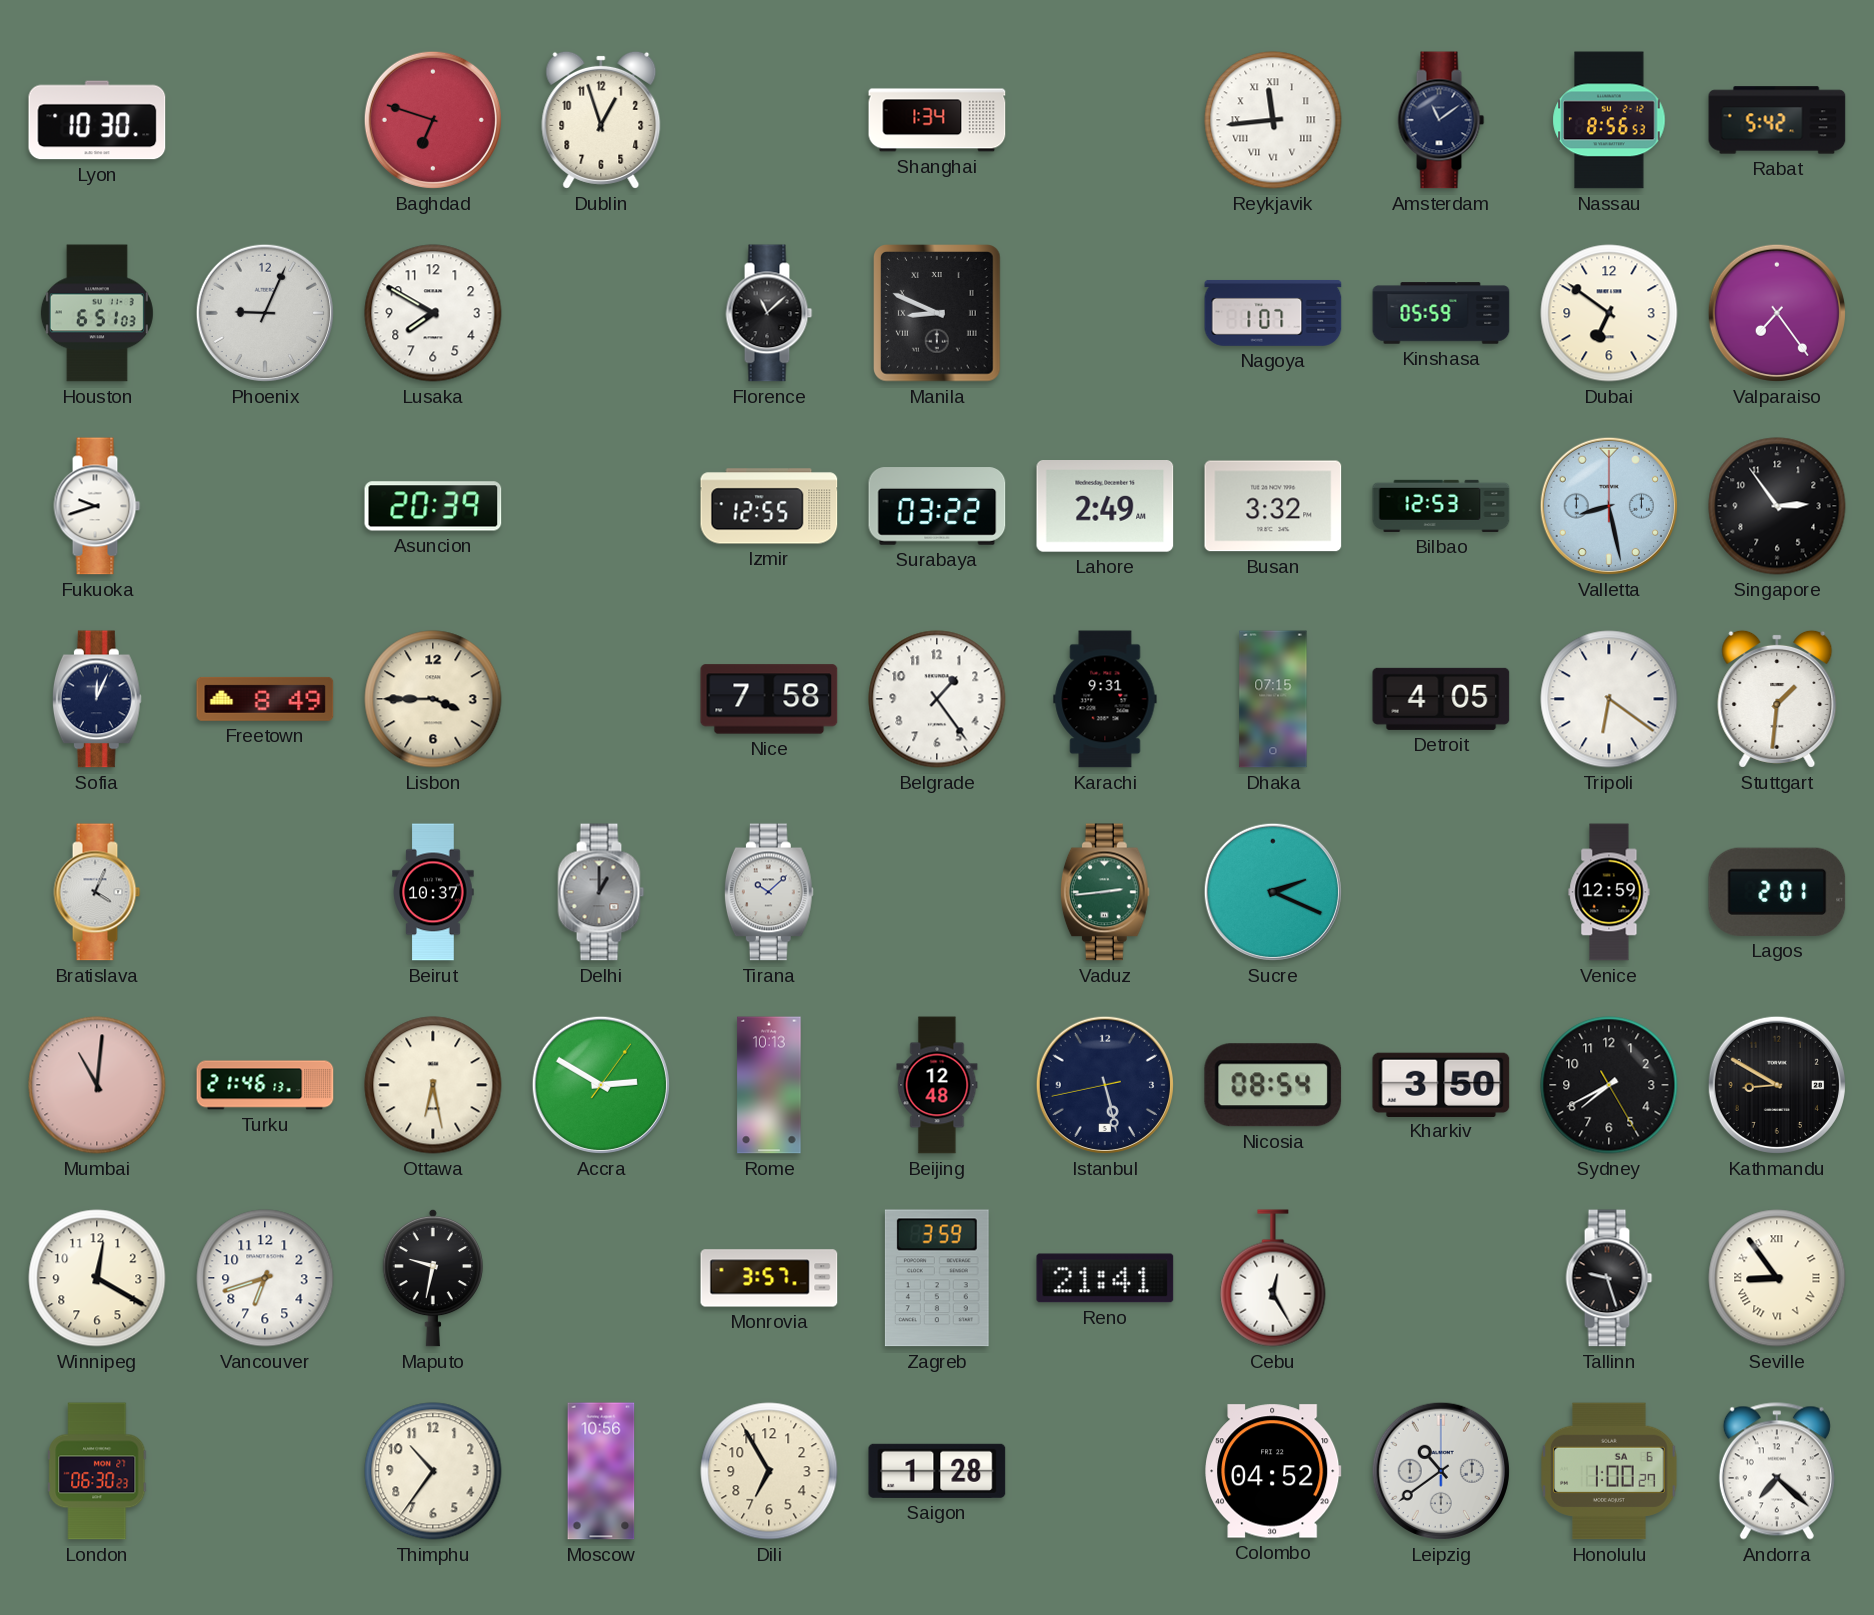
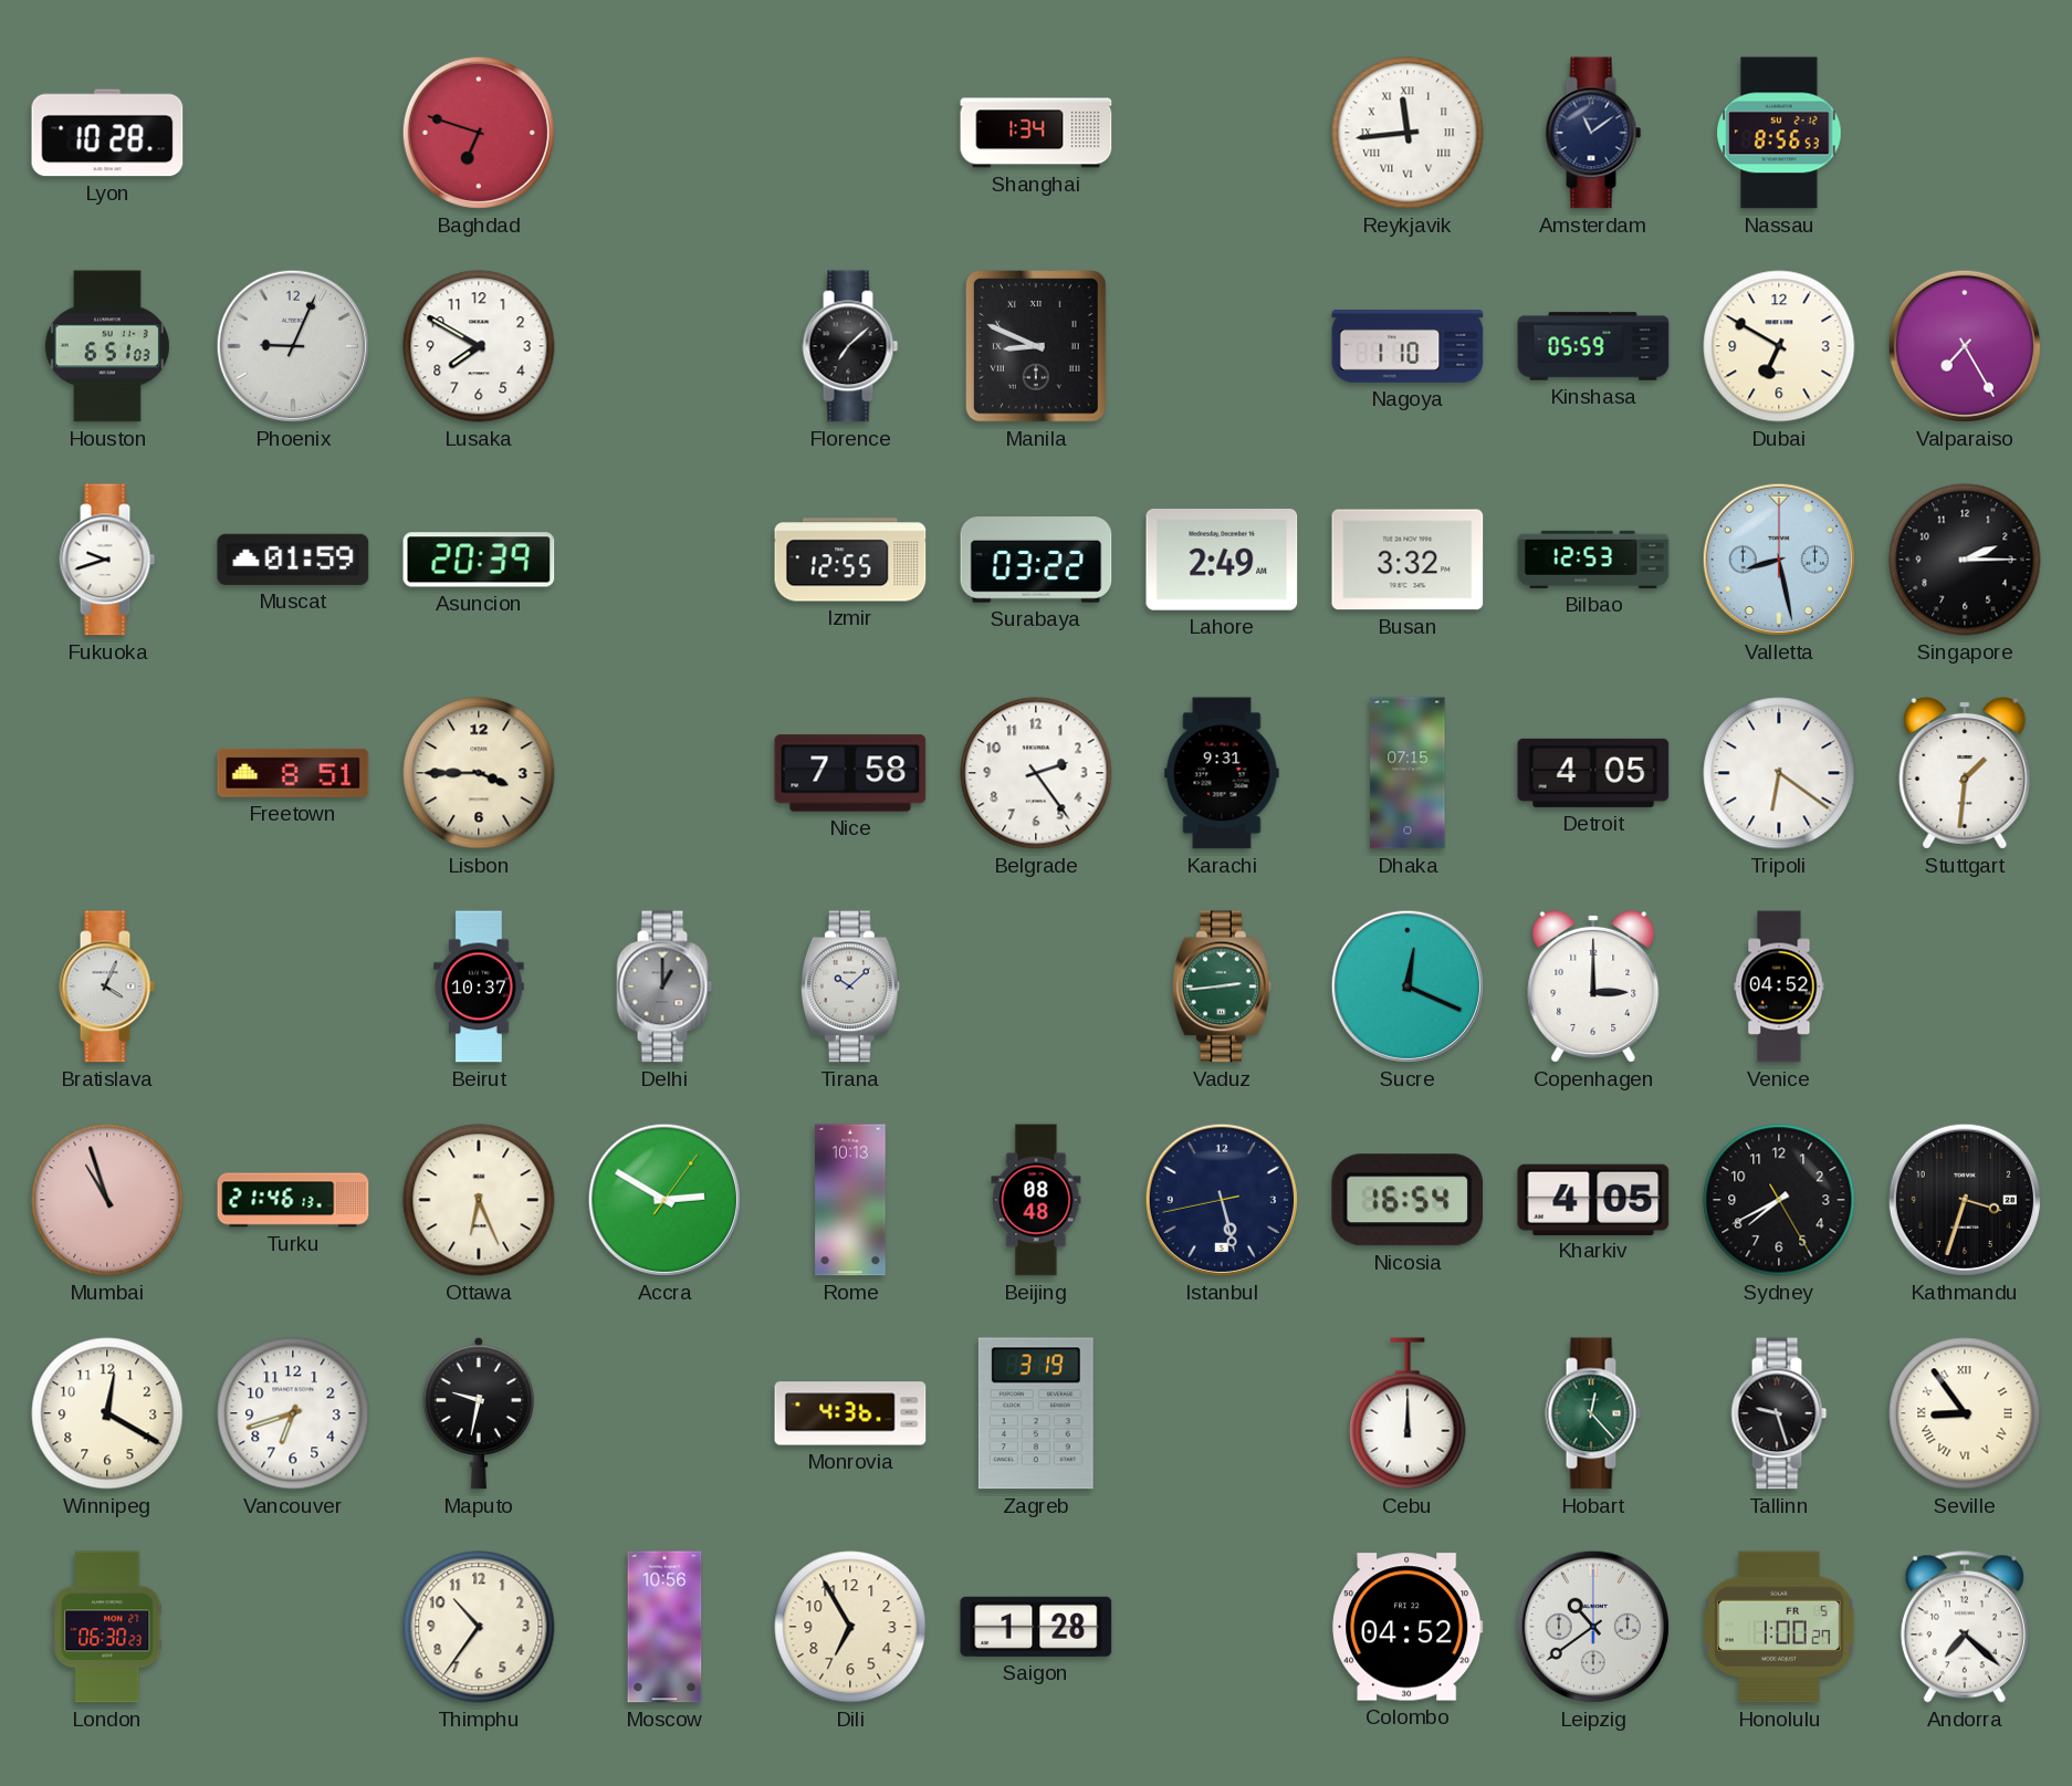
Lyon: 10:30 -> 10:28
Dublin: 12:57 -> none
Rabat: 5:42 -> none
Florence: 11:08 -> 7:08
Nagoya: 1:07 -> 1:10
Dubai: 6:51 -> 6:50
Valparaiso: 7:24 -> 7:25
Muscat: none -> 01:59
Singapore: 2:54 -> 2:15
Sofia: 12:04 -> none
Freetown: 8:49 -> 8:51
Belgrade: 1:24 -> 2:24
Sucre: 2:19 -> 12:19
Copenhagen: none -> 3:00
Venice: 12:59 -> 04:52
Lagos: 2:01 -> none
Mumbai: 11:01 -> 10:57
Ottawa: 6:28 -> 6:26
Beijing: 12:48 -> 08:48
Nicosia: 08:54 -> 16:54
Kharkiv: 3:50 -> 4:05
Kathmandu: 8:50 -> 3:33
Monrovia: 3:57 -> 4:36
Zagreb: 3:59 -> 3:19
Reno: 21:41 -> none
Cebu: 12:25 -> 12:00
Hobart: none -> 12:23
Honolulu date: SA 6 -> FR 5
